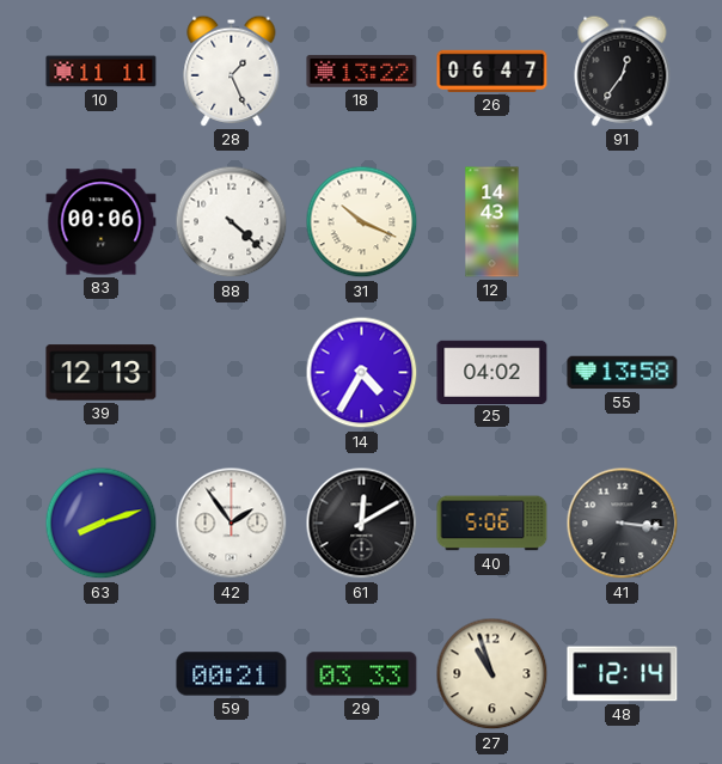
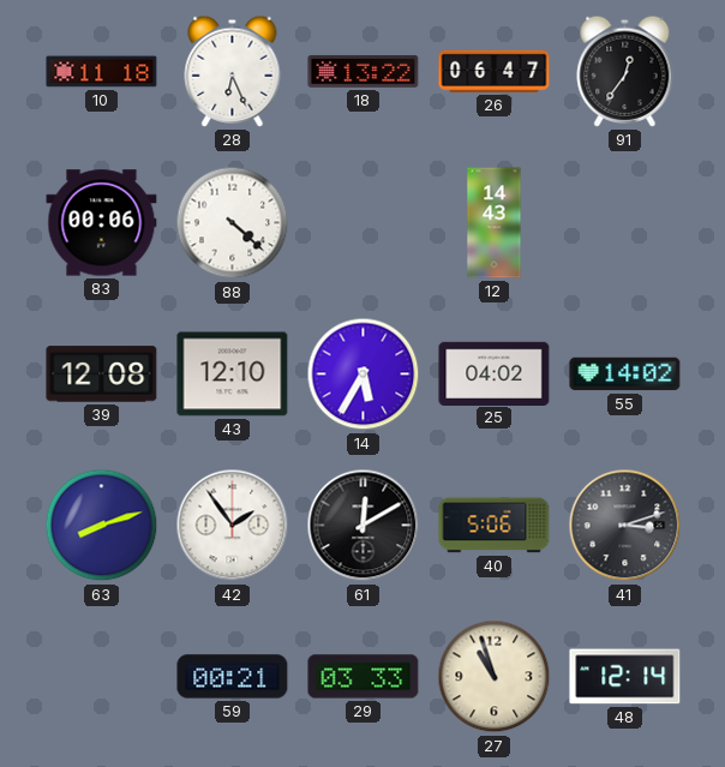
10: 11:11 -> 11:18
28: 1:26 -> 6:26
31: 10:19 -> none
39: 12:13 -> 12:08
43: none -> 12:10
14: 4:35 -> 5:35
55: 13:58 -> 14:02
41: 3:16 -> 3:12
